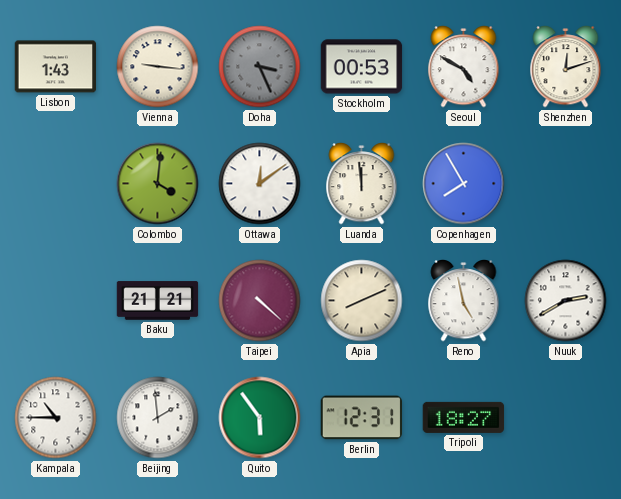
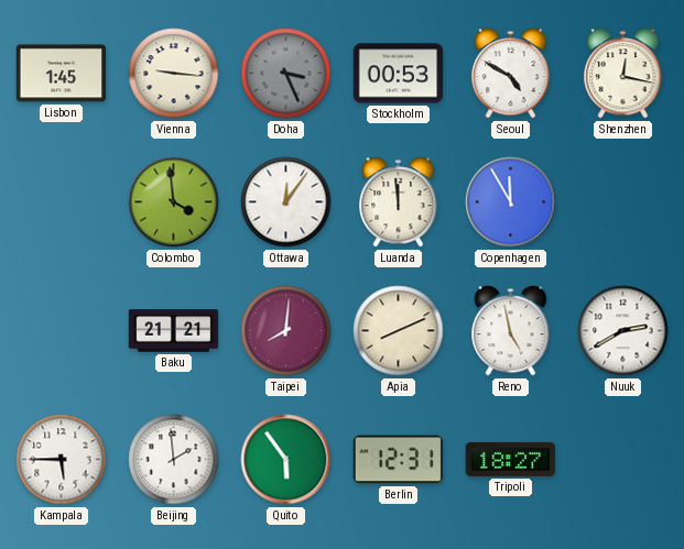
Lisbon: 1:43 -> 1:45
Shenzhen: 12:12 -> 12:17
Colombo: 4:01 -> 3:59
Ottawa: 12:09 -> 12:06
Copenhagen: 7:55 -> 11:55
Taipei: 4:22 -> 8:01
Kampala: 10:45 -> 5:45
